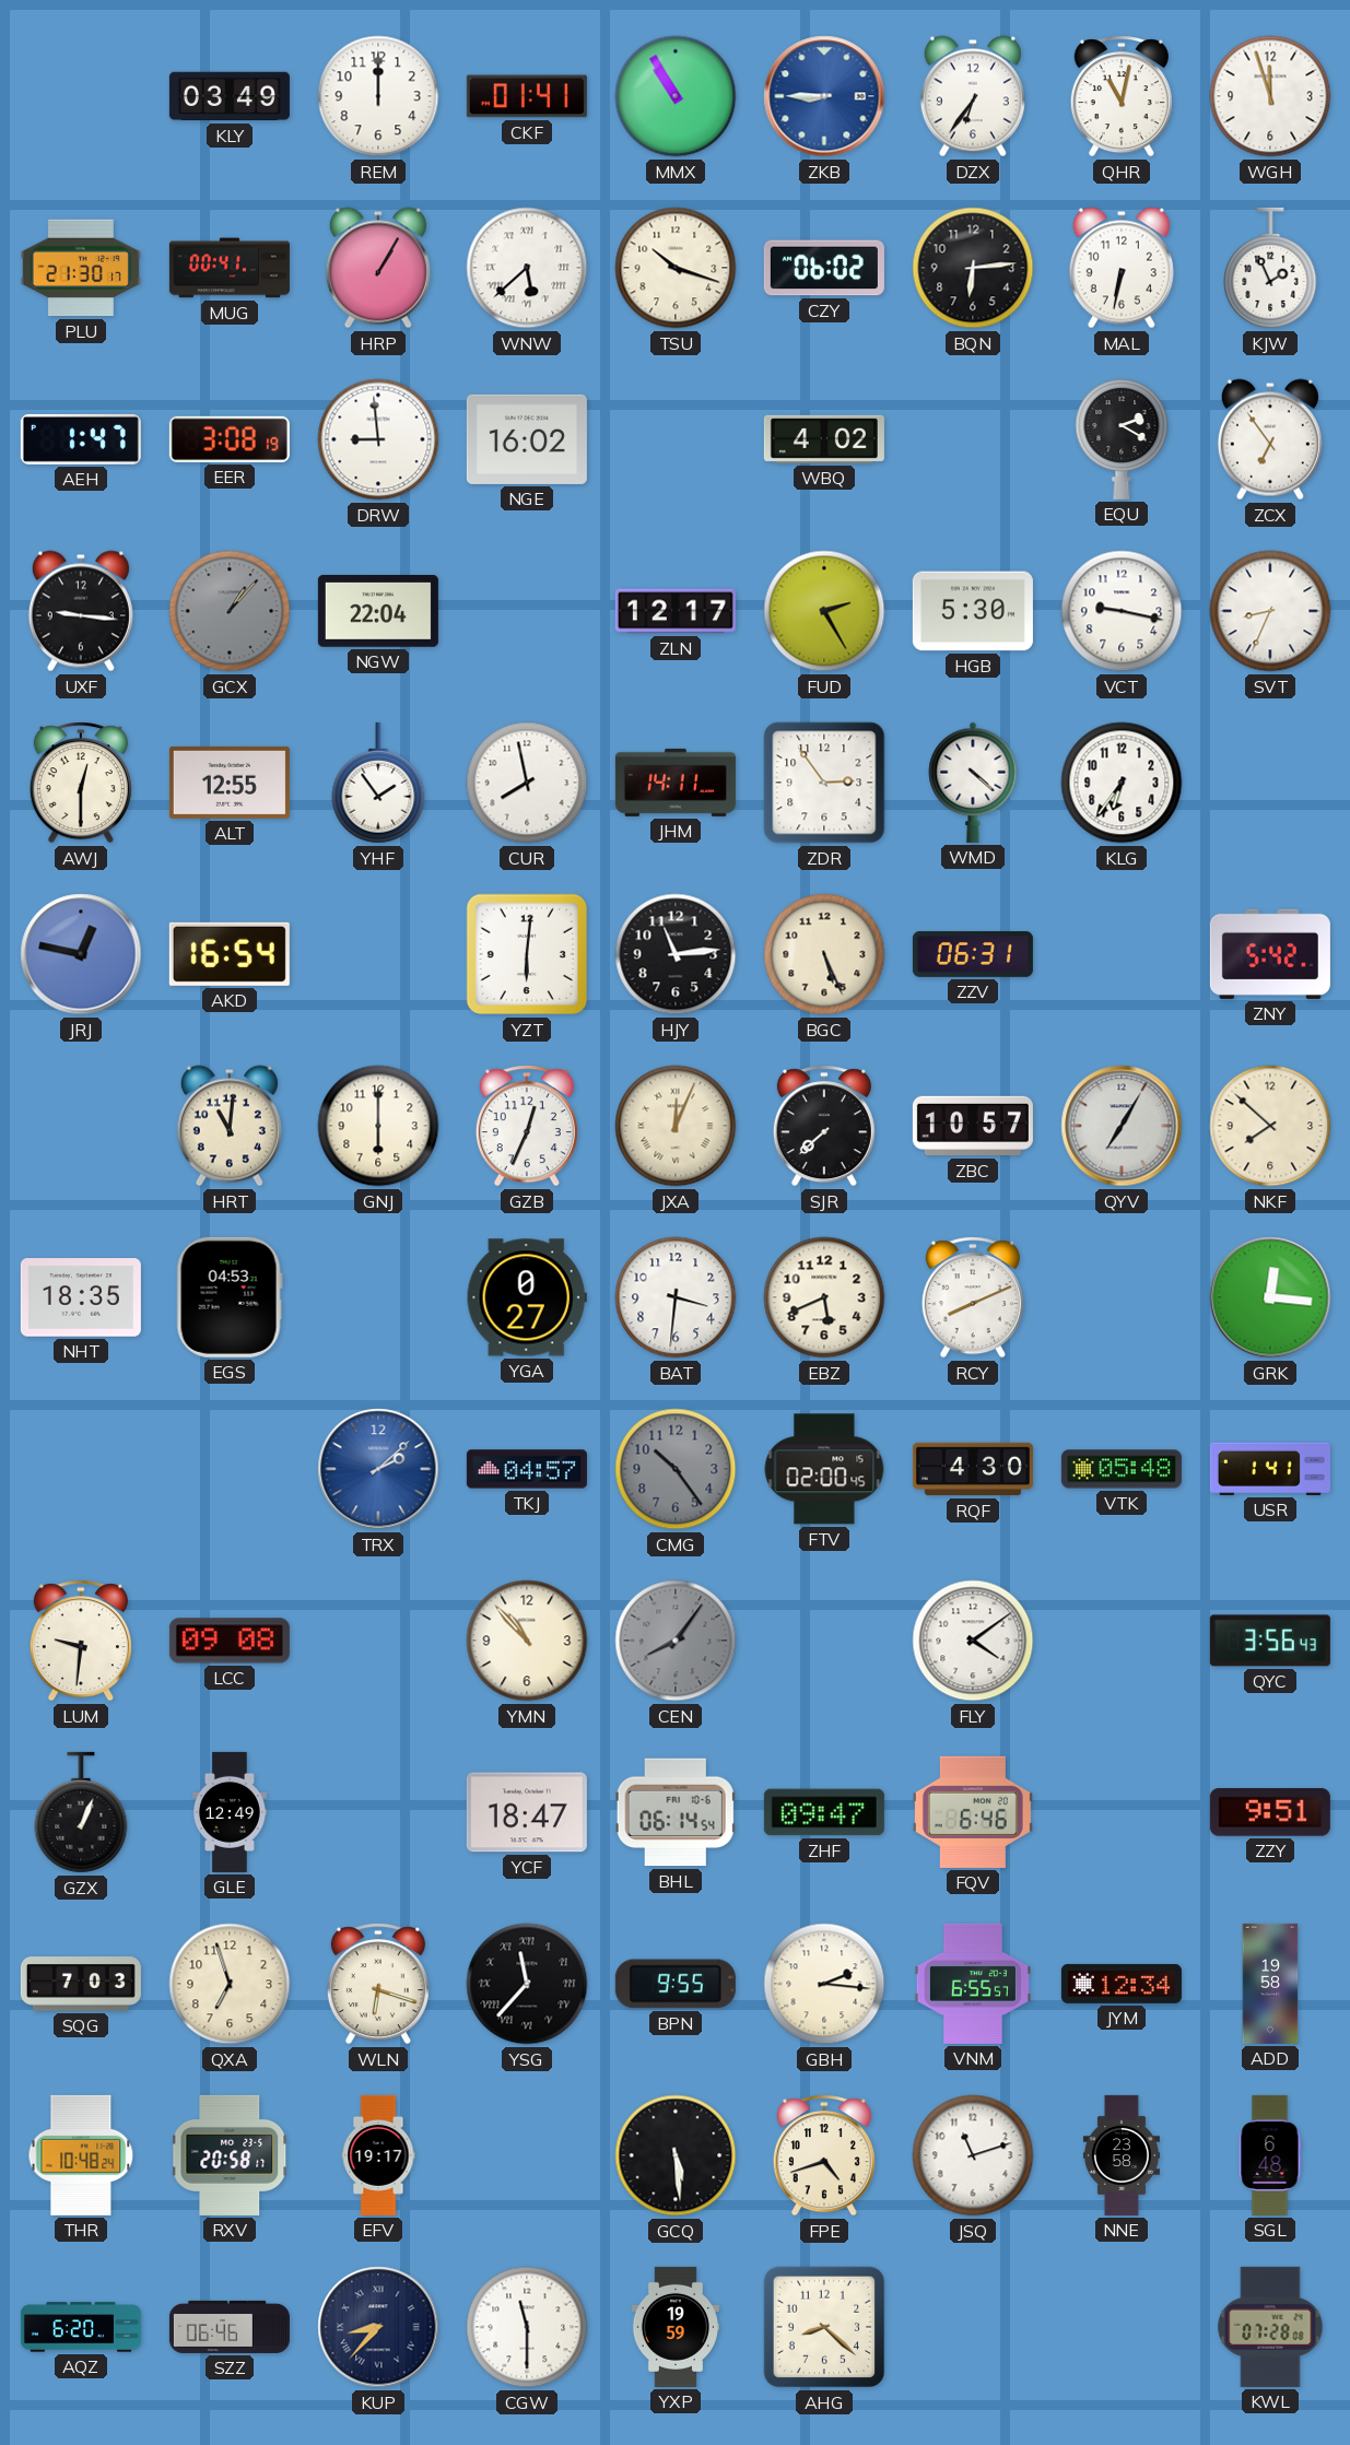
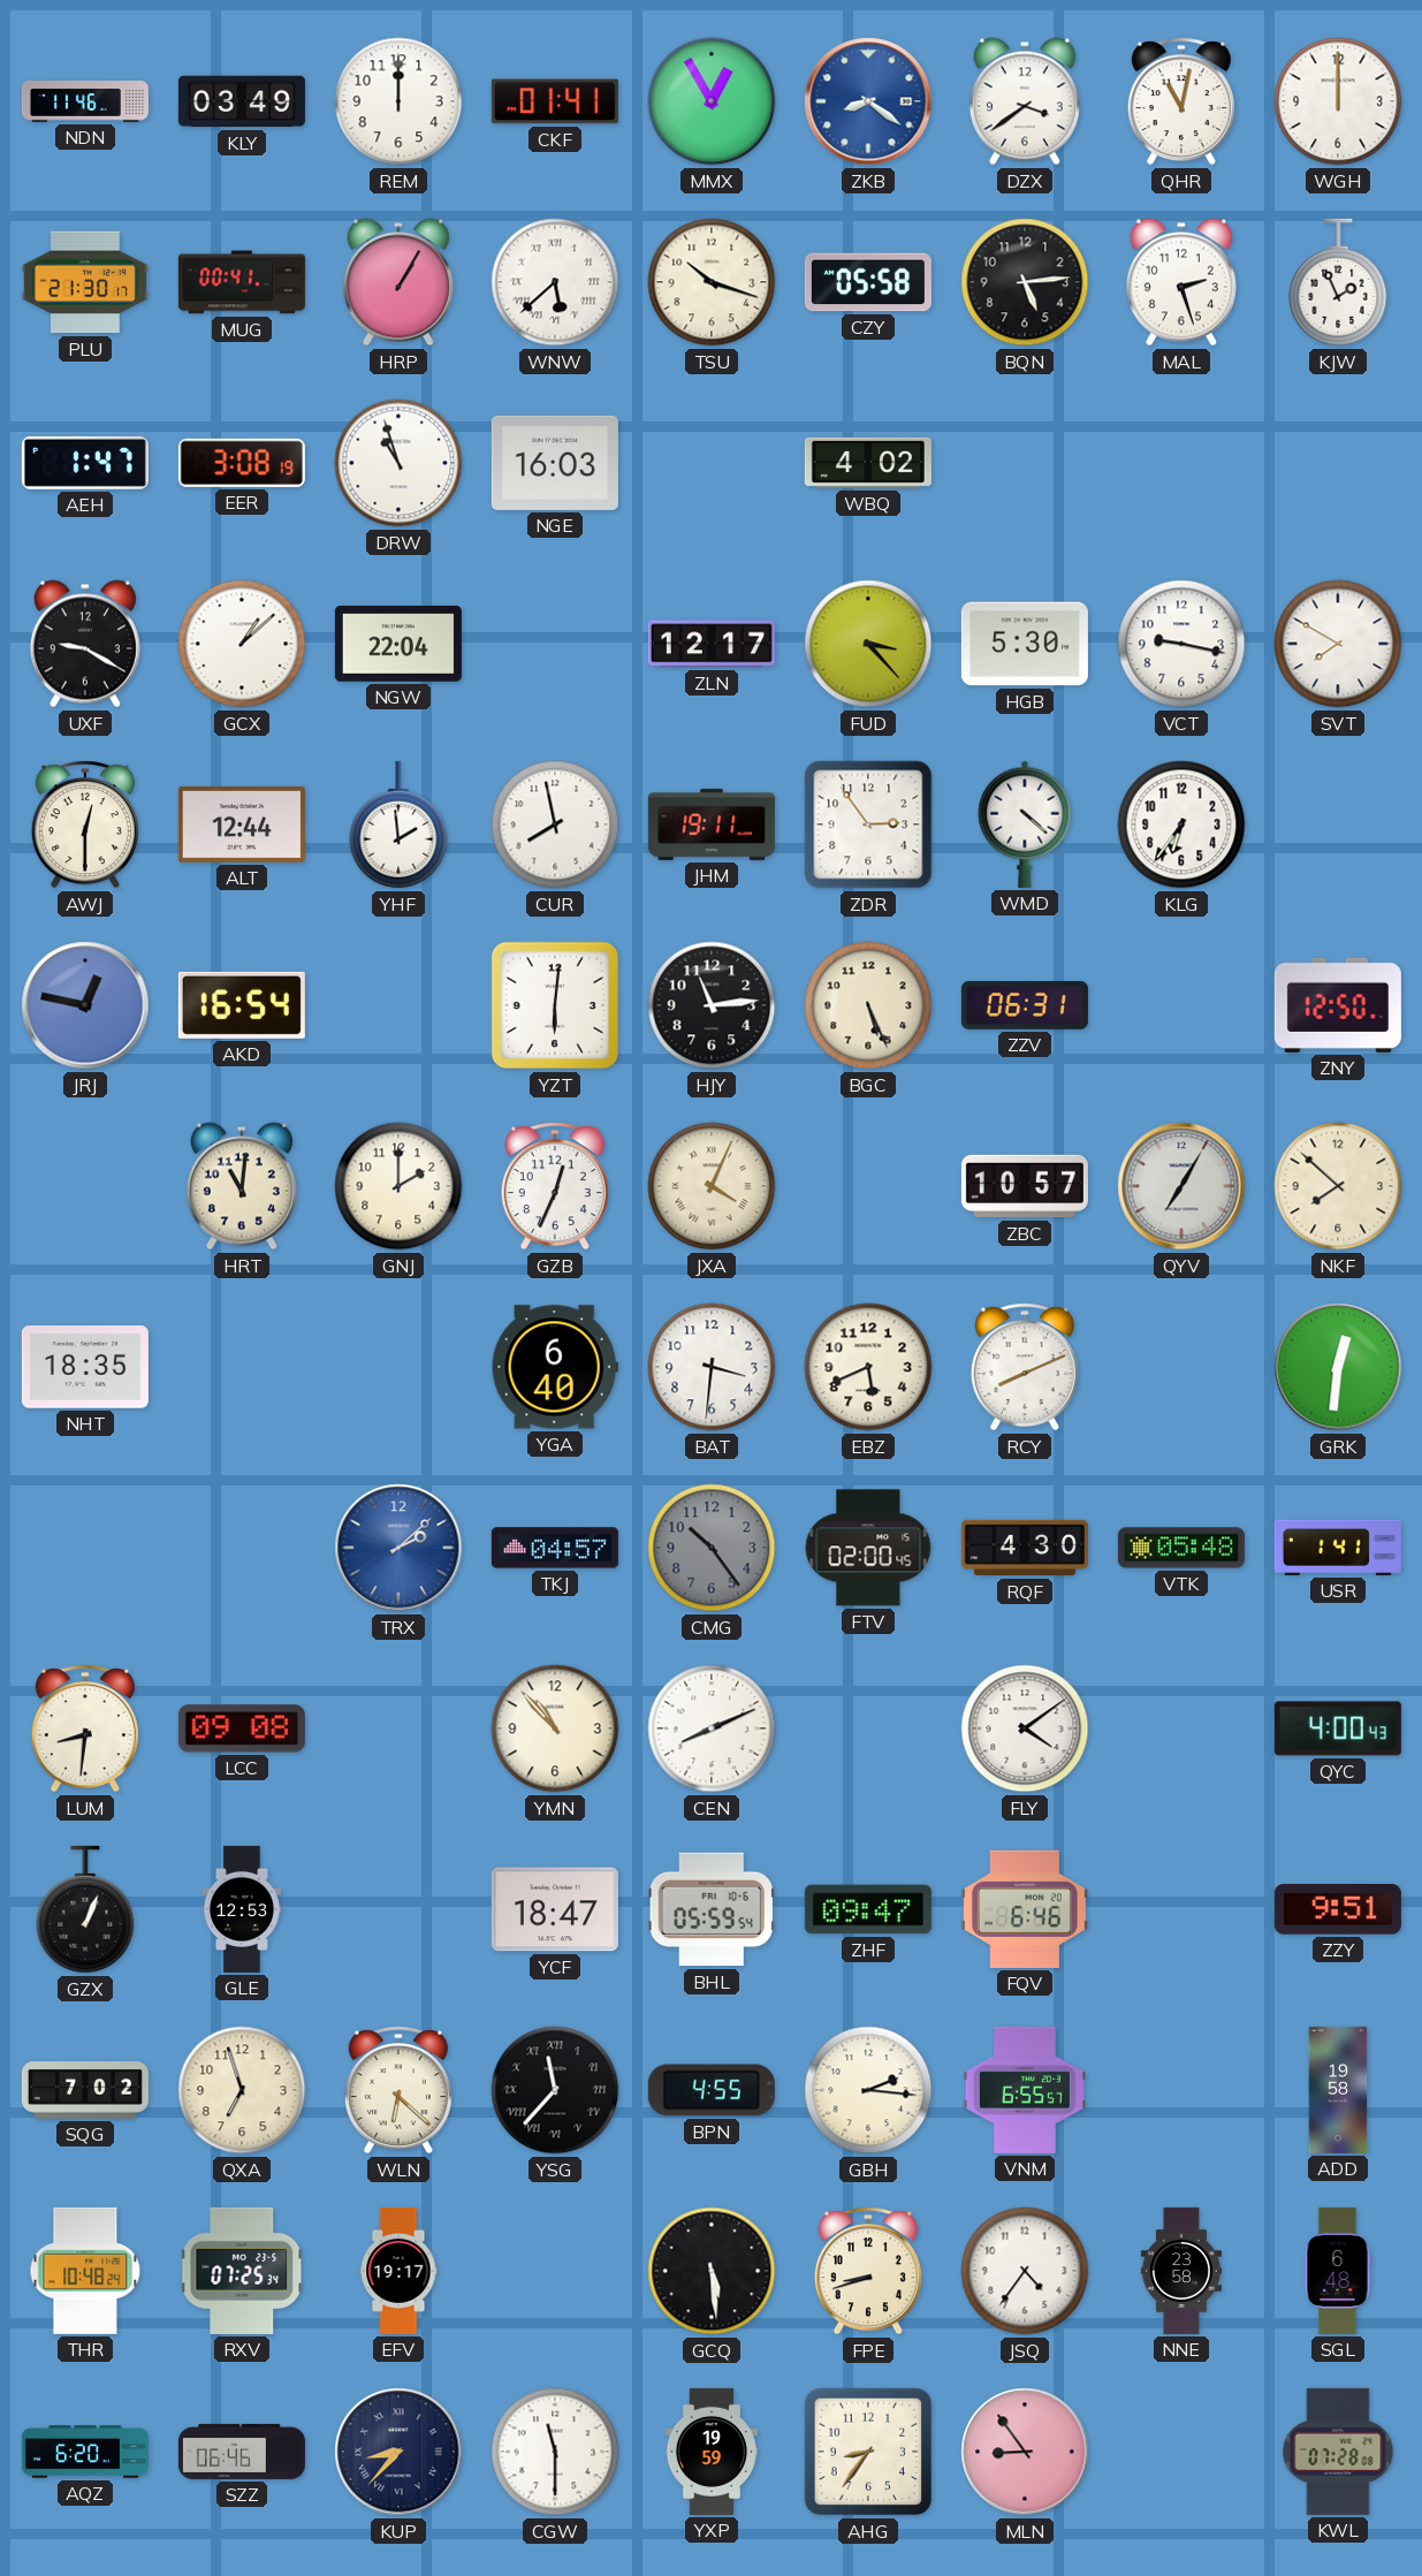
NDN: none -> 11:46
MMX: 10:55 -> 12:55
ZKB: 8:45 -> 8:21
DZX: 6:36 -> 3:39
WGH: 11:57 -> 12:00
CZY: 06:02 -> 05:58
BQN: 6:14 -> 5:14
MAL: 6:32 -> 2:27
DRW: 8:59 -> 10:57
NGE: 16:02 -> 16:03
EQU: 2:20 -> none
ZCX: 6:54 -> none
UXF: 9:16 -> 9:20
GCX: 1:07 -> 1:08
GCX dial: grey -> white
FUD: 2:25 -> 3:23
SVT: 8:34 -> 7:50
ALT: 12:55 -> 12:44
YHF: 1:54 -> 1:59
JHM: 14:11 -> 19:11
ZNY: 5:42 -> 12:50
GNJ: 6:00 -> 2:00
JXA: 12:04 -> 4:04
SJR: 7:38 -> none
EGS: 04:53 -> none
YGA: 0:27 -> 6:40
GRK: 12:16 -> 12:31
LUM: 9:31 -> 8:31
CEN: 8:06 -> 8:11
CEN dial: grey -> white
QYC: 3:56 -> 4:00
GLE: 12:49 -> 12:53
BHL: 06:14 -> 05:59
SQG: 7:03 -> 7:02
WLN: 6:18 -> 6:22
BPN: 9:55 -> 4:55
JYM: 12:34 -> none
RXV: 20:58 -> 07:25
FPE: 4:42 -> 8:42
JSQ: 11:12 -> 4:36
AHG: 8:22 -> 8:36
MLN: none -> 8:54
